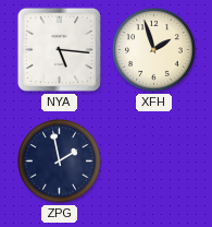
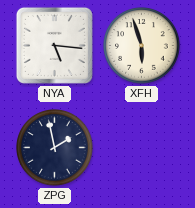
XFH: 1:57 -> 5:57
